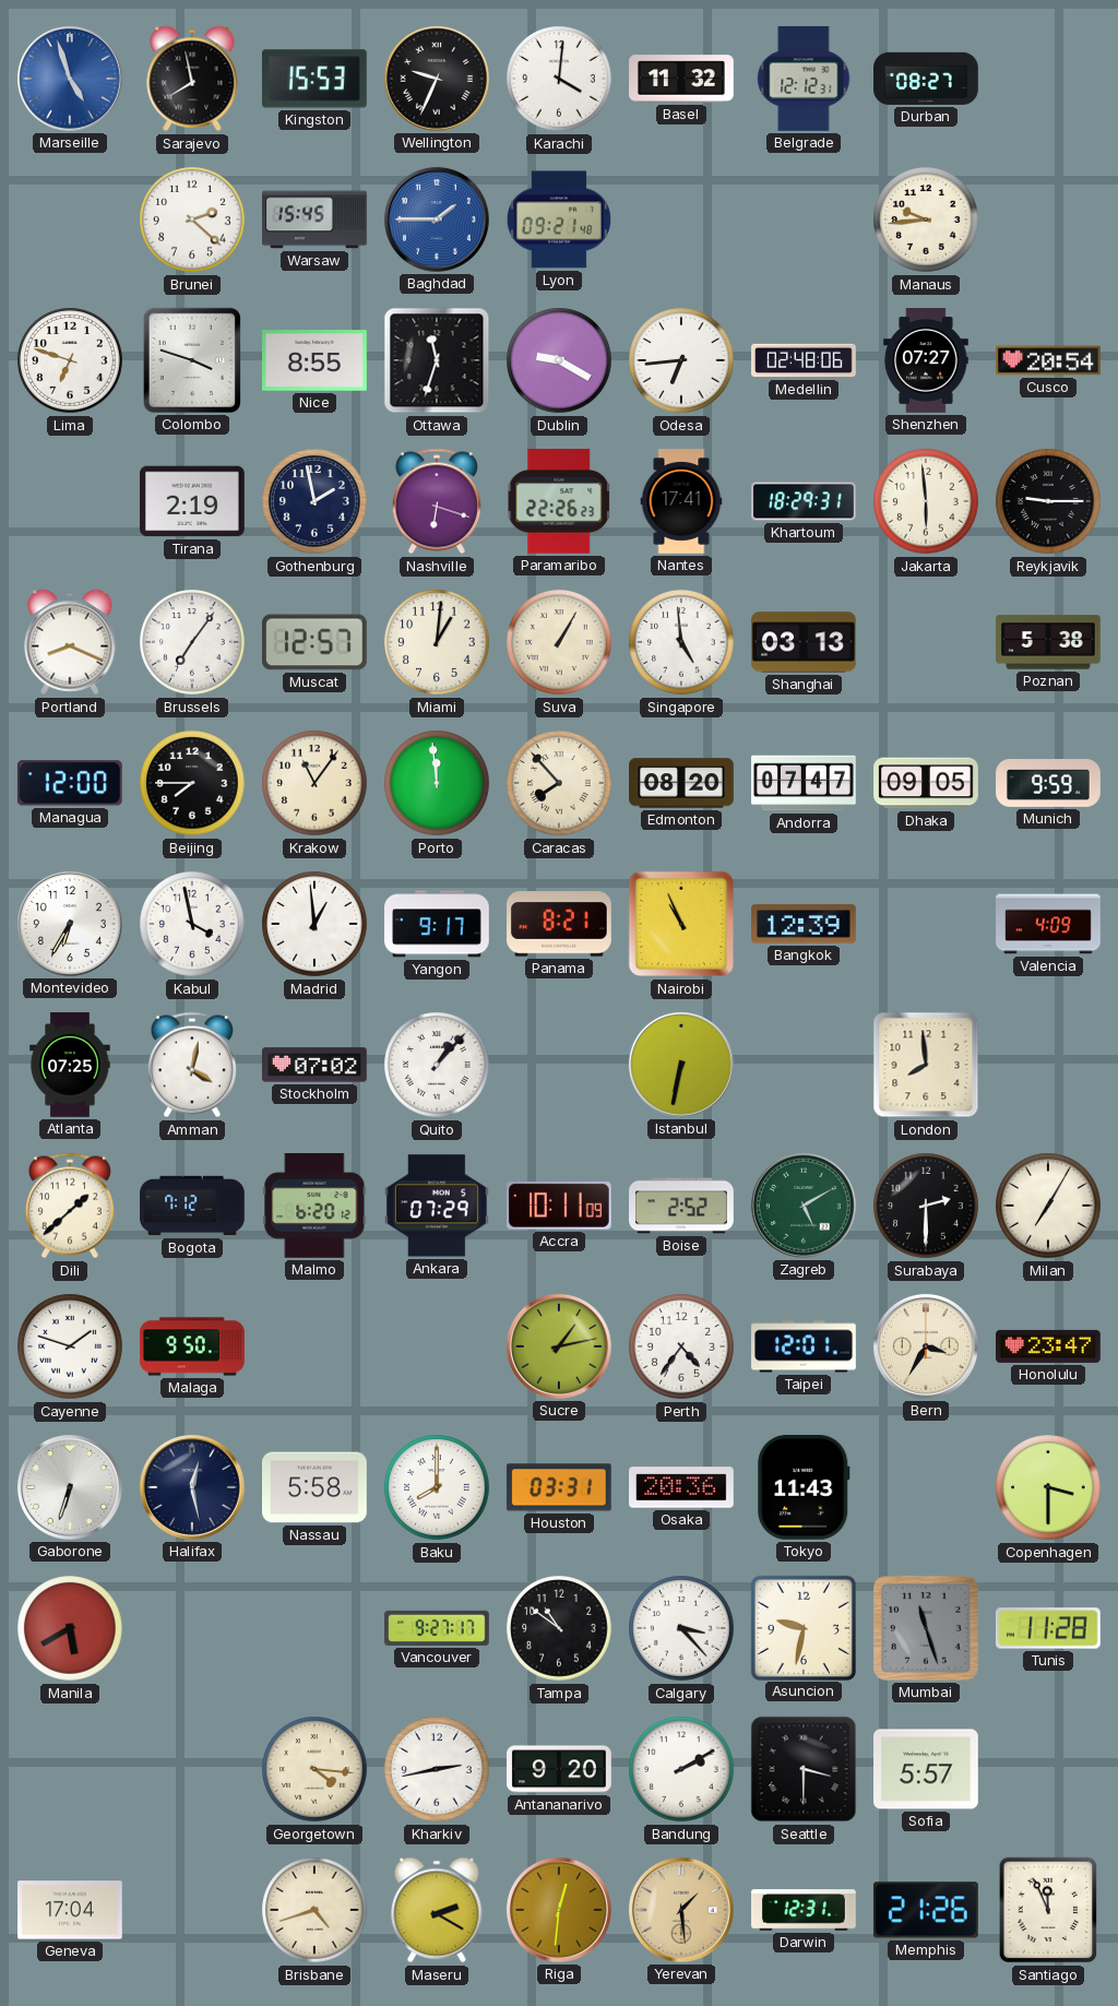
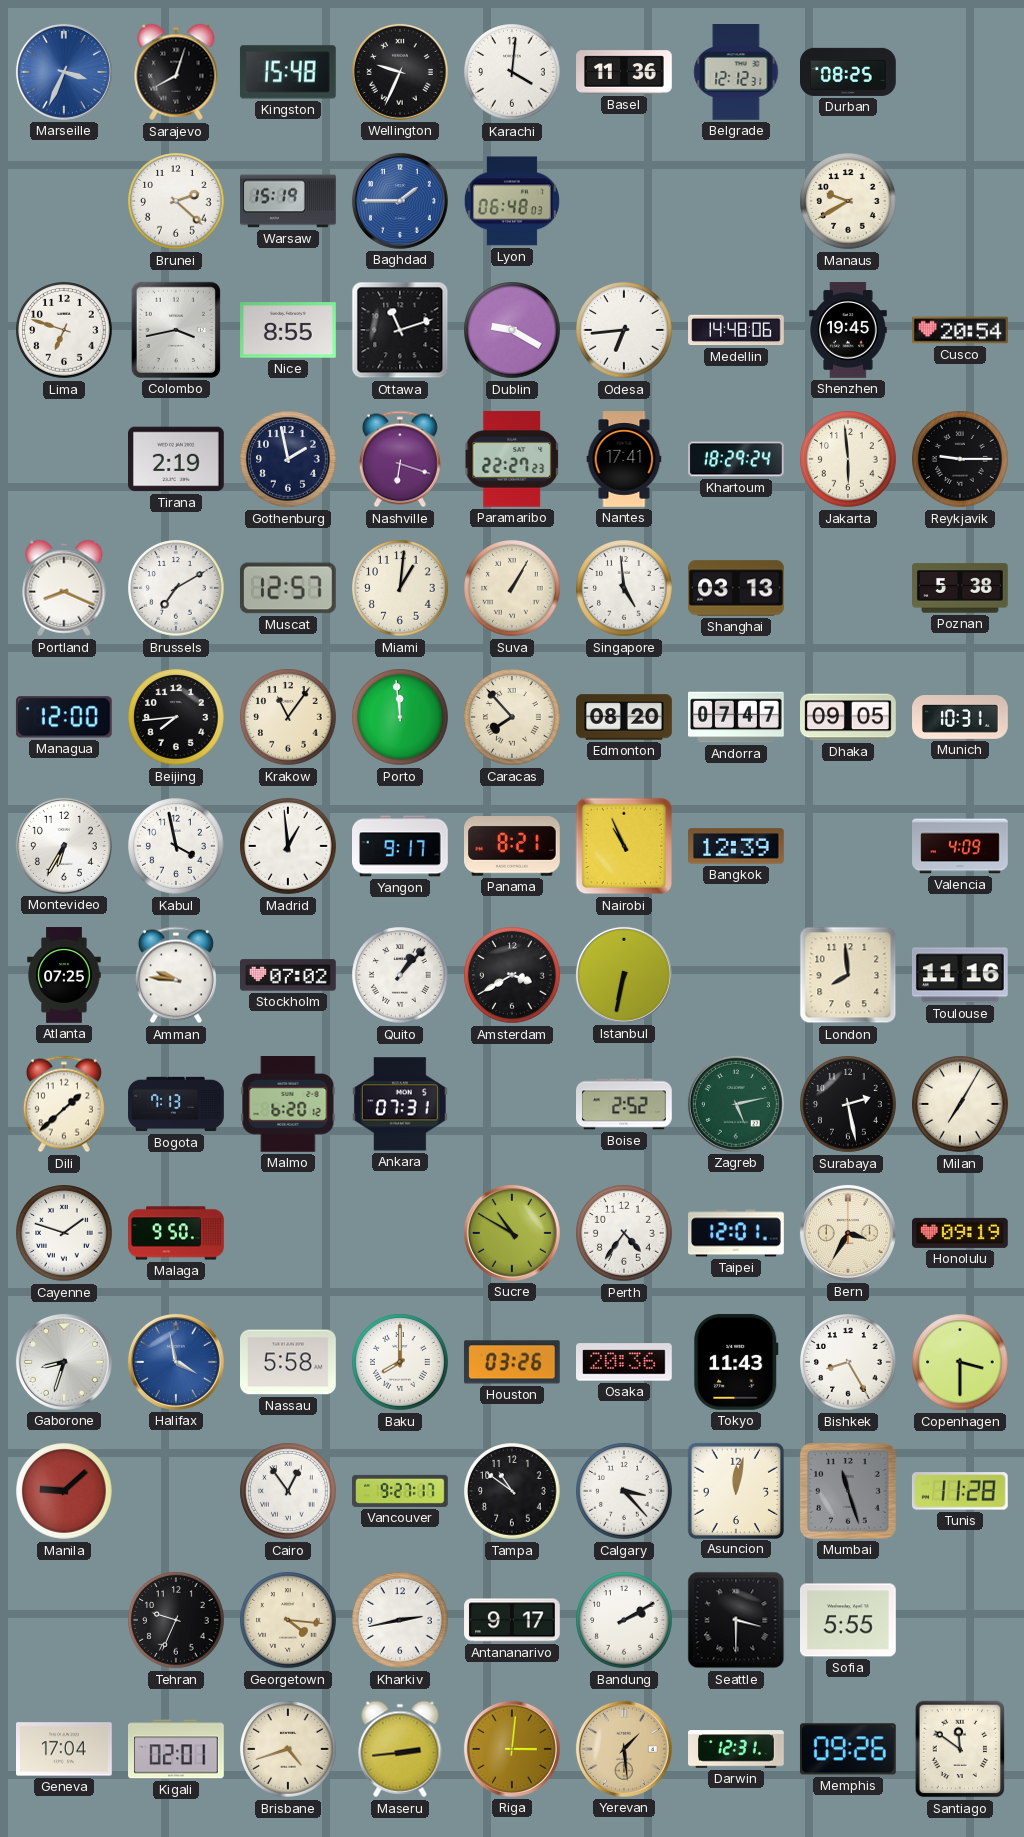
Marseille: 4:57 -> 3:34
Sarajevo: 7:58 -> 8:03
Kingston: 15:53 -> 15:48
Basel: 11:32 -> 11:36
Durban: 08:27 -> 08:25
Warsaw: 15:45 -> 15:19
Lyon: 09:21 -> 06:48
Manaus: 9:44 -> 9:40
Colombo: 3:48 -> 3:43
Ottawa: 11:33 -> 11:12
Medellin: 02:48 -> 14:48
Shenzhen: 07:27 -> 19:45
Paramaribo: 22:26 -> 22:27
Khartoum: 18:29:31 -> 18:29:24
Brussels: 7:06 -> 7:10
Beijing: 7:45 -> 7:44
Munich: 9:59 -> 10:31
Amman: 4:02 -> 9:46
Amsterdam: none -> 3:40
Toulouse: none -> 11:16
Bogota: 7:12 -> 7:13
Ankara: 07:29 -> 07:31
Accra: 10:11 -> none
Zagreb: 5:10 -> 5:13
Surabaya: 2:30 -> 2:28
Sucre: 1:13 -> 10:50
Honolulu: 23:47 -> 09:19
Gaborone: 6:33 -> 8:33
Halifax: 12:28 -> 3:58
Halifax dial: navy -> blue
Houston: 03:31 -> 03:26
Bishkek: none -> 8:25
Manila: 5:40 -> 9:08
Cairo: none -> 12:54
Asuncion: 9:32 -> 12:02
Tehran: none -> 9:34
Antananarivo: 9:20 -> 9:17
Sofia: 5:57 -> 5:55
Kigali: none -> 02:01
Maseru: 2:20 -> 2:44
Riga: 12:31 -> 3:01
Memphis: 21:26 -> 09:26
Santiago: 11:56 -> 11:51
